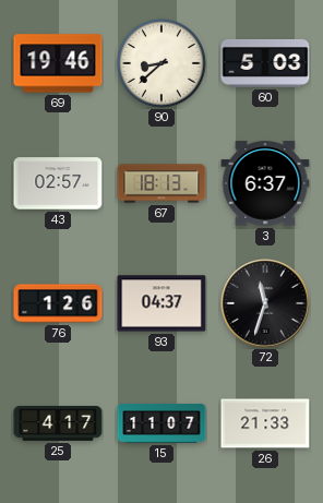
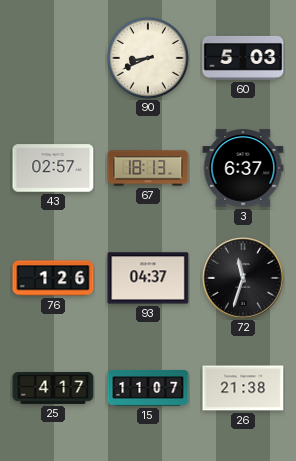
69: 19:46 -> none
90: 8:38 -> 8:41
26: 21:33 -> 21:38
